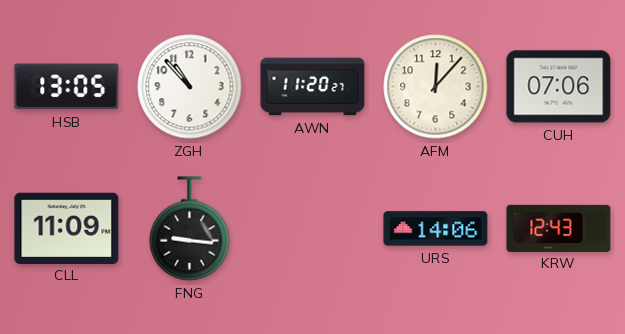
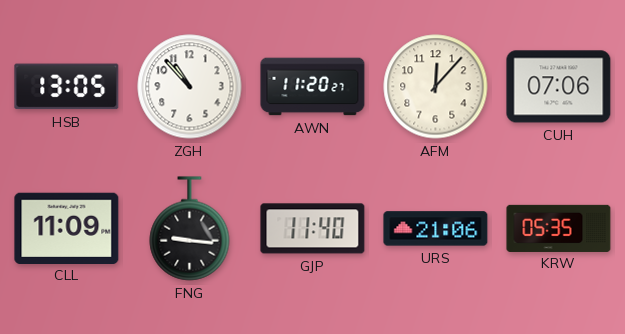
GJP: none -> 11:40
URS: 14:06 -> 21:06
KRW: 12:43 -> 05:35
